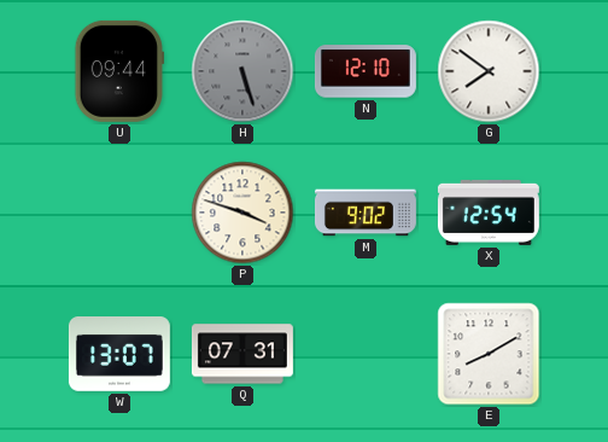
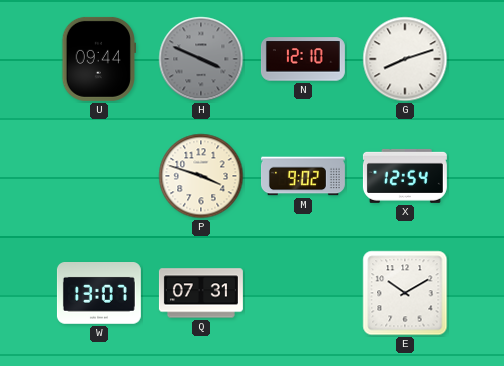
H: 5:27 -> 3:49
G: 7:51 -> 8:12
E: 8:10 -> 10:10
